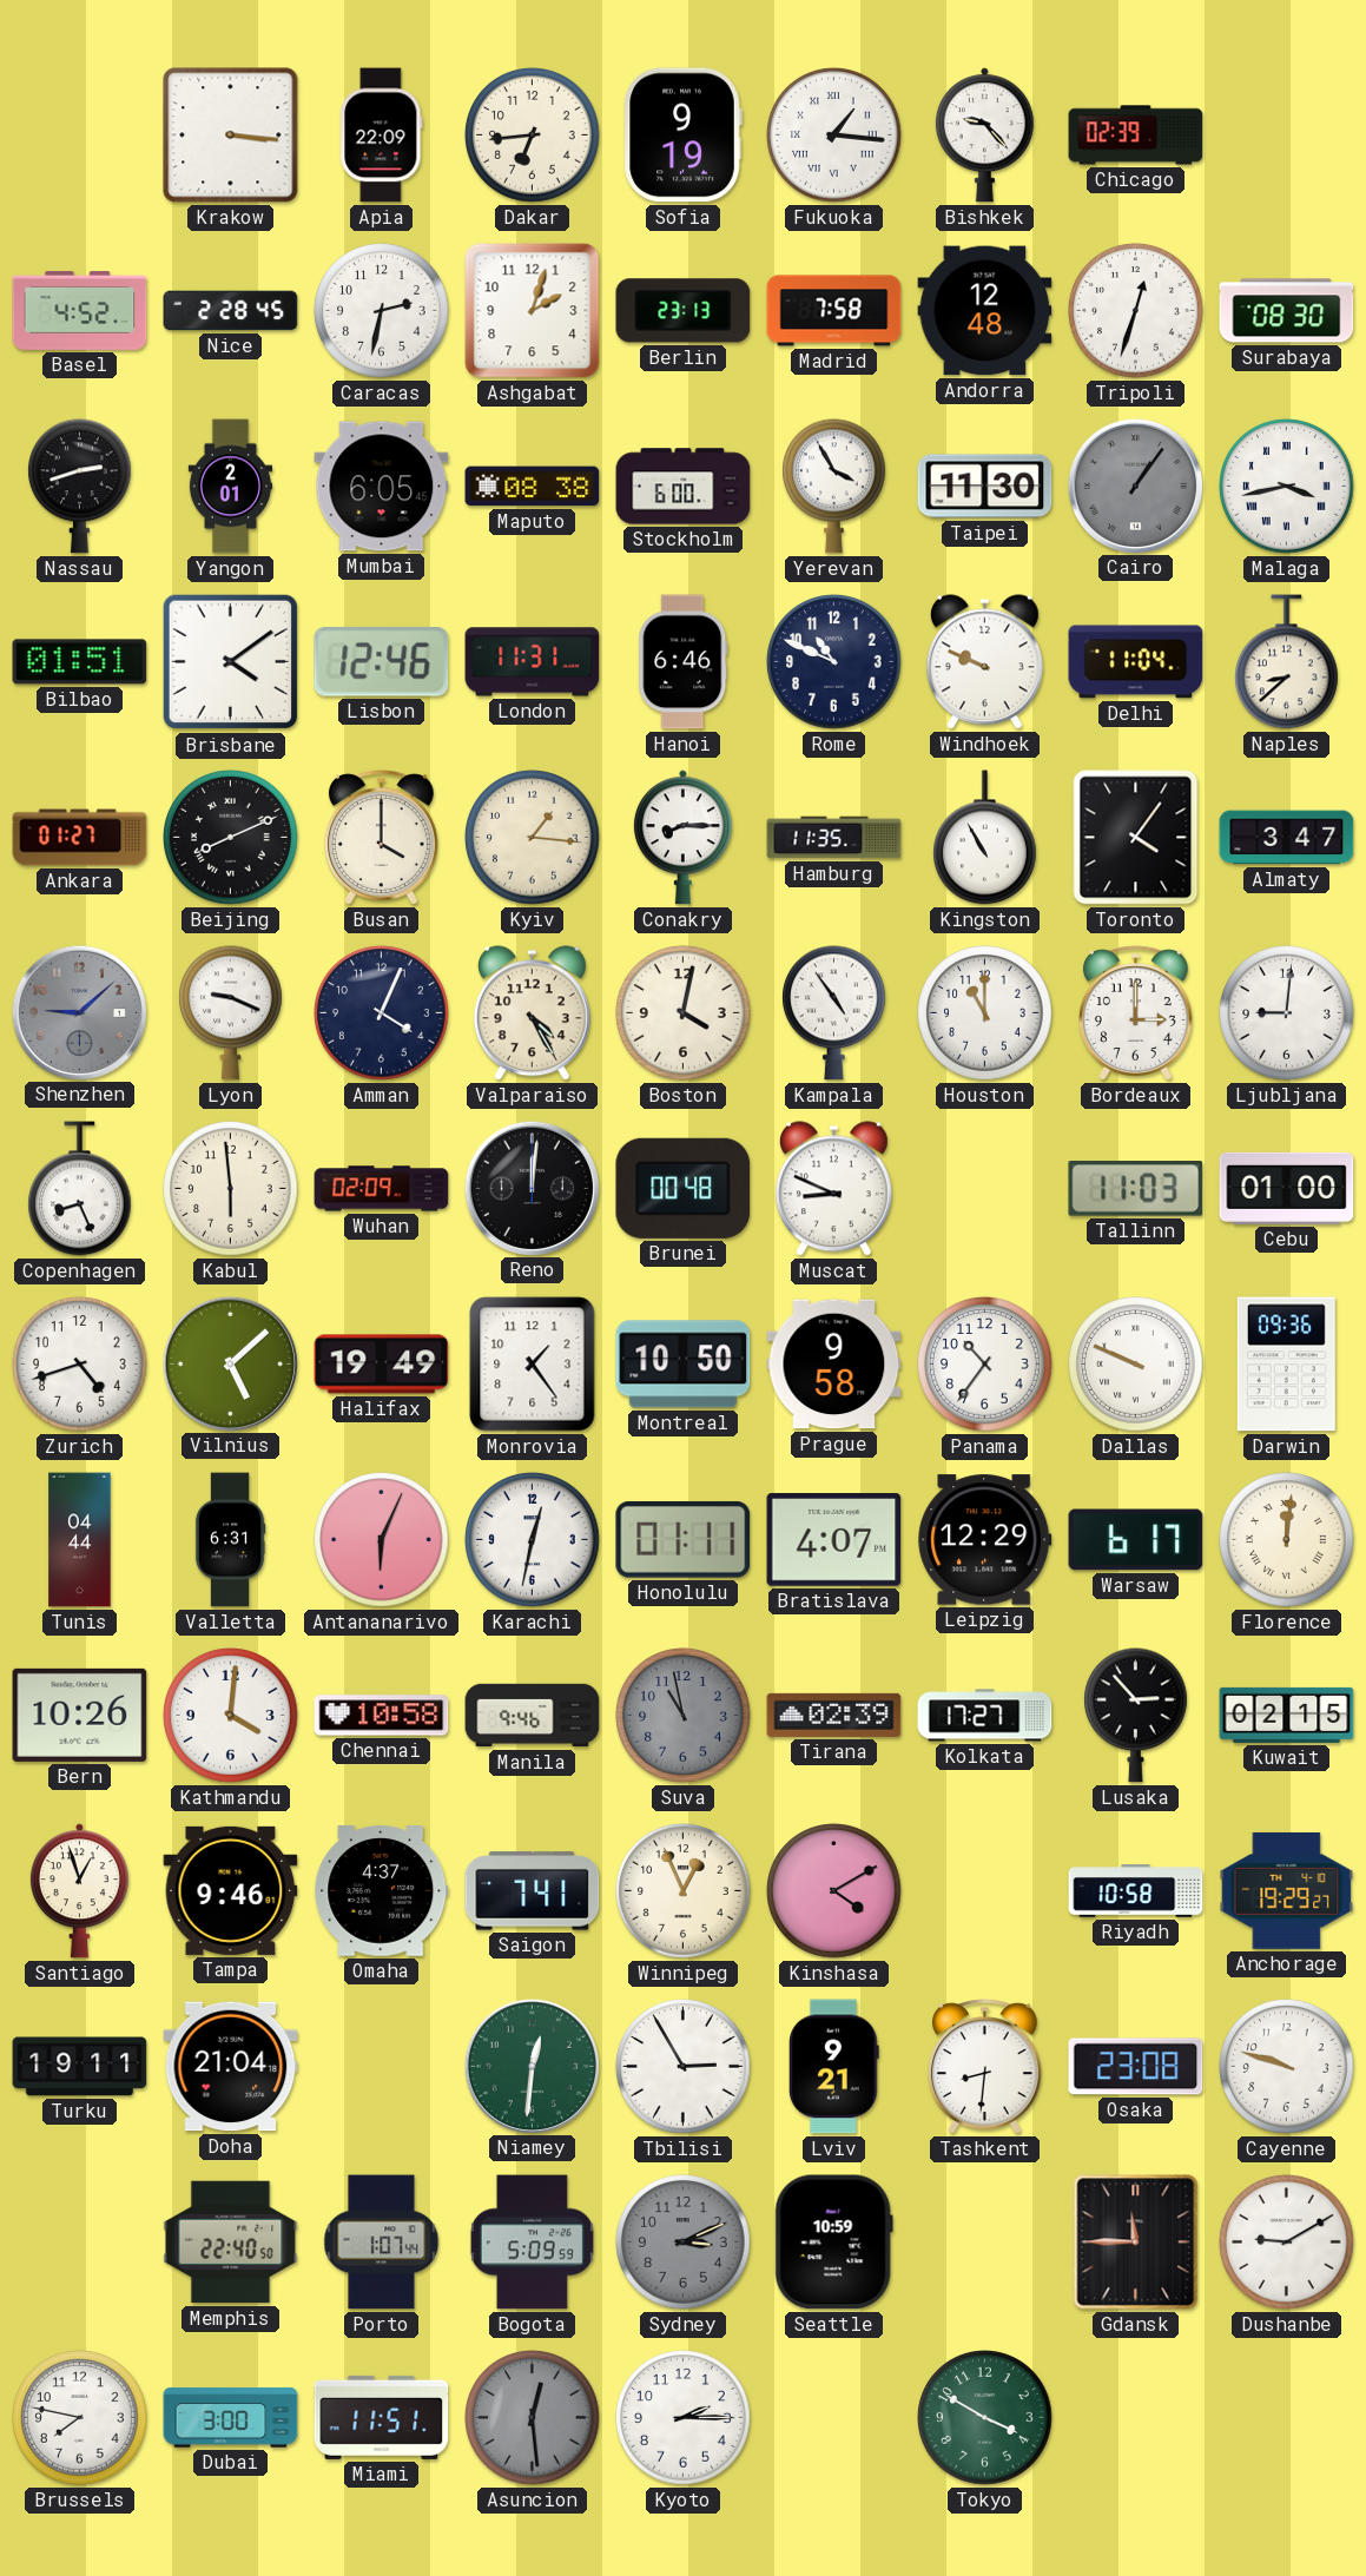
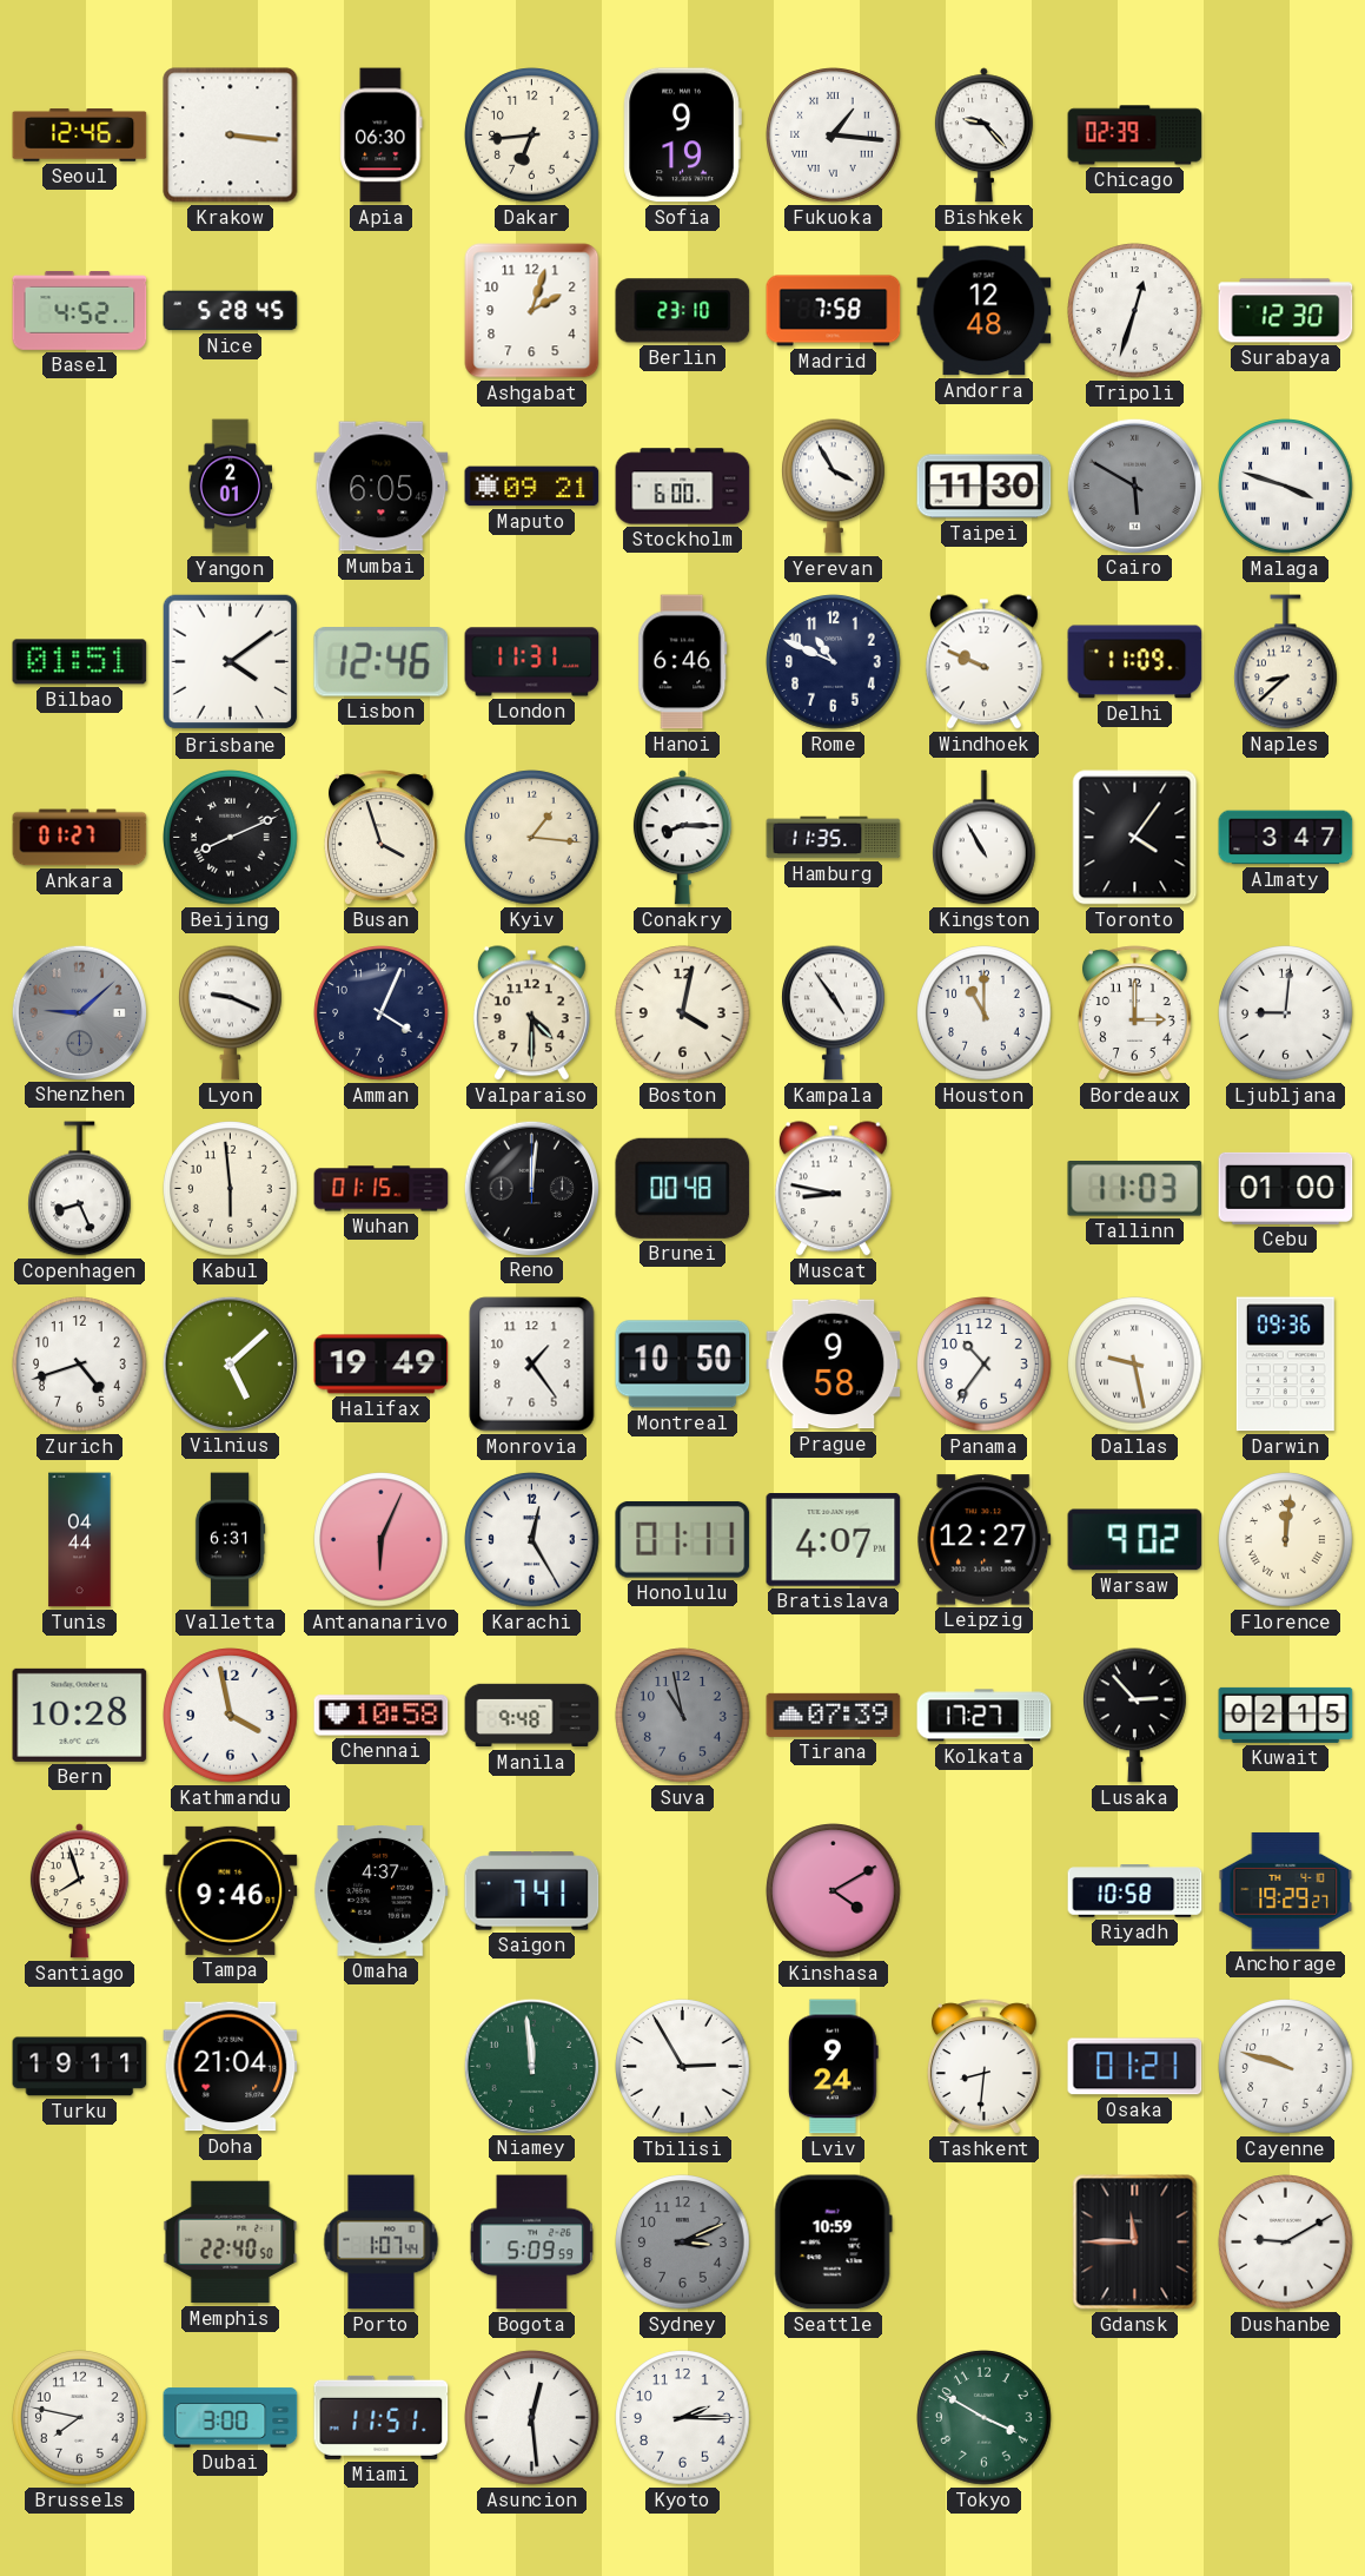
Seoul: none -> 12:46
Apia: 22:09 -> 06:30
Nice: 2:28 -> 5:28
Caracas: 2:32 -> none
Berlin: 23:13 -> 23:10
Surabaya: 08:30 -> 12:30
Nassau: 2:42 -> none
Maputo: 08:38 -> 09:21
Cairo: 1:06 -> 5:50
Malaga: 3:43 -> 3:48
Delhi: 11:04 -> 11:09
Busan: 4:00 -> 3:57
Valparaiso: 4:25 -> 4:30
Wuhan: 02:09 -> 01:15
Muscat: 8:49 -> 8:47
Dallas: 9:49 -> 9:28
Karachi: 12:32 -> 12:25
Leipzig: 12:29 -> 12:27
Warsaw: 6:17 -> 9:02
Bern: 10:26 -> 10:28
Kathmandu: 4:01 -> 3:58
Manila: 9:46 -> 9:48
Tirana: 02:39 -> 07:39
Santiago: 12:57 -> 7:57
Winnipeg: 12:56 -> none
Niamey: 12:31 -> 11:59
Lviv: 9:21 -> 9:24
Osaka: 23:08 -> 01:21
Asuncion dial: grey -> white
